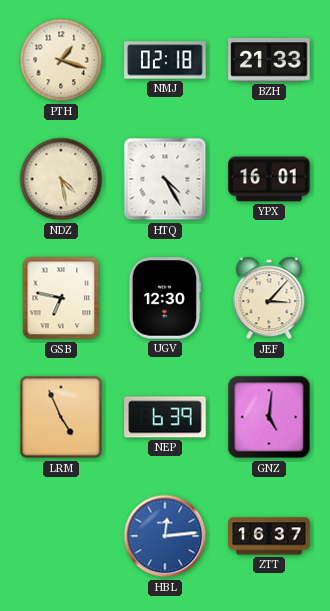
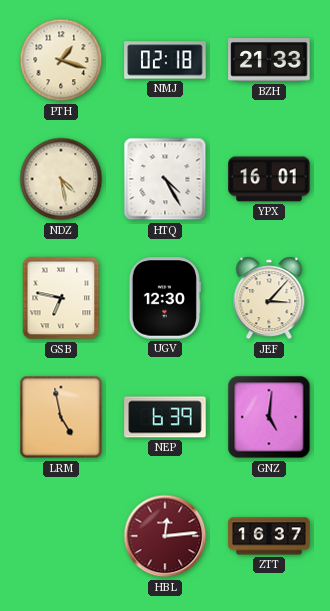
LRM: 4:56 -> 4:58
HBL dial: blue -> burgundy
